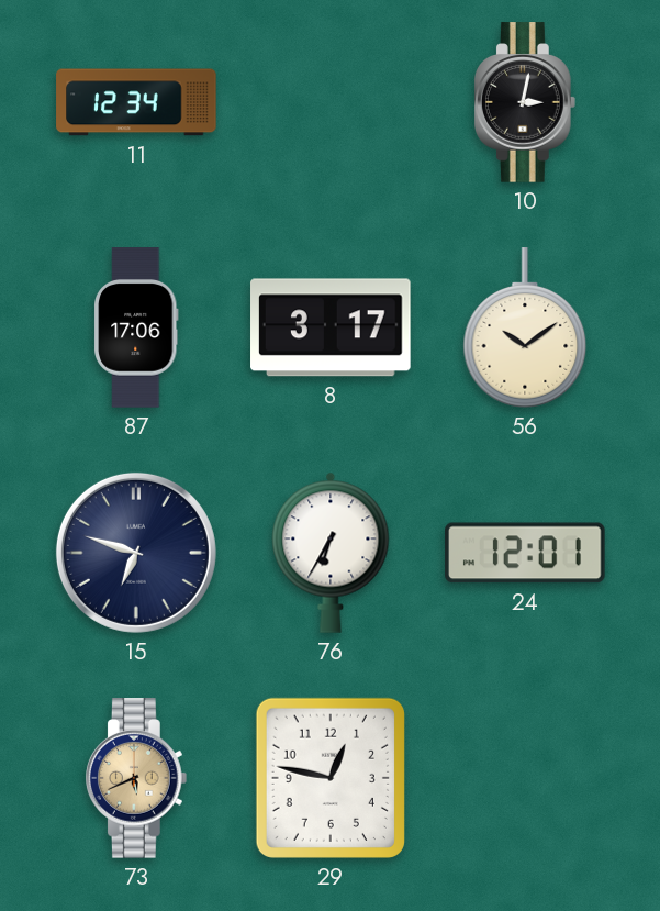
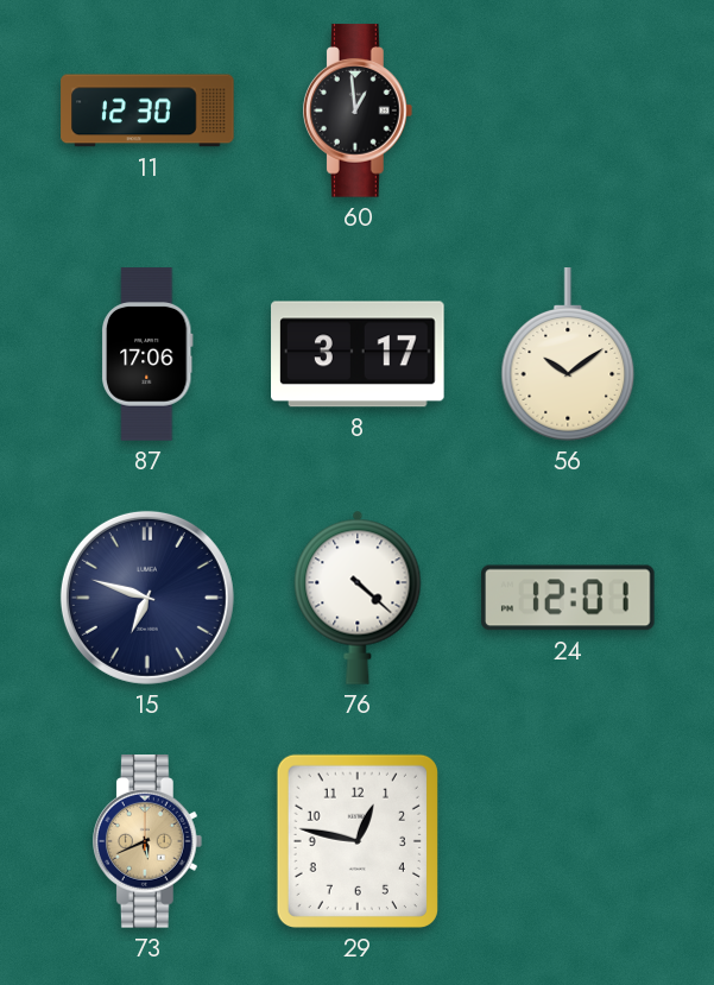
11: 12:34 -> 12:30
60: none -> 12:59
10: 3:02 -> none
76: 6:35 -> 4:22
